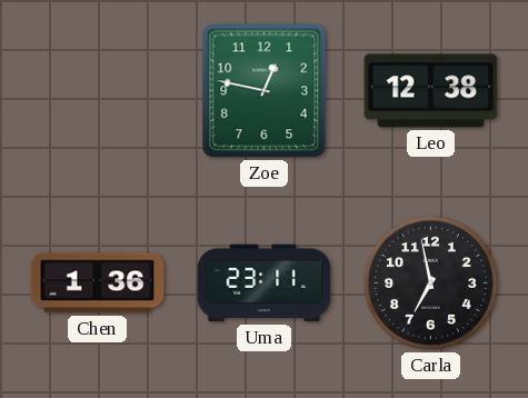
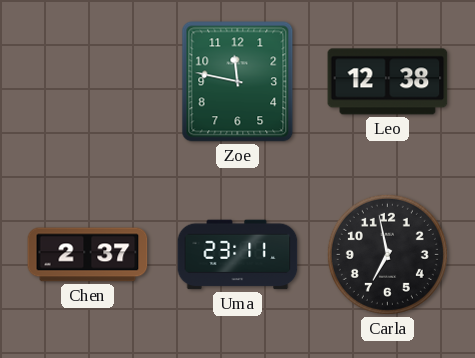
Zoe: 12:47 -> 11:47
Chen: 1:36 -> 2:37
